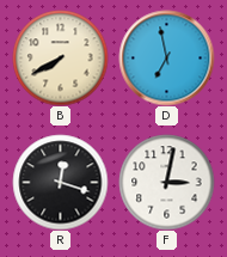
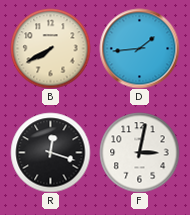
D: 6:58 -> 1:44
